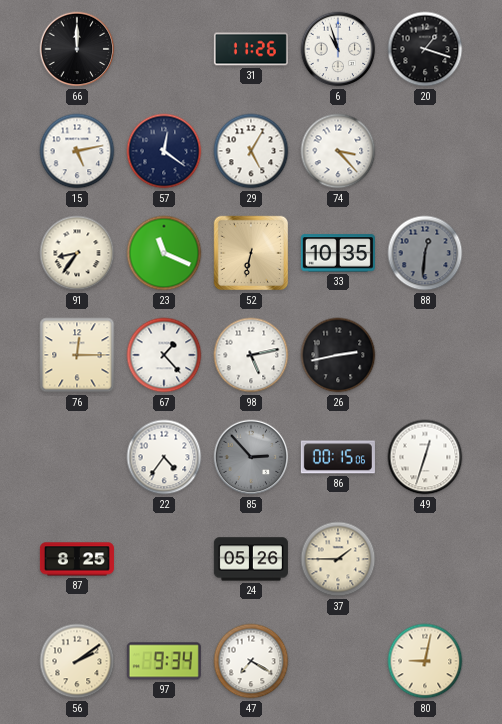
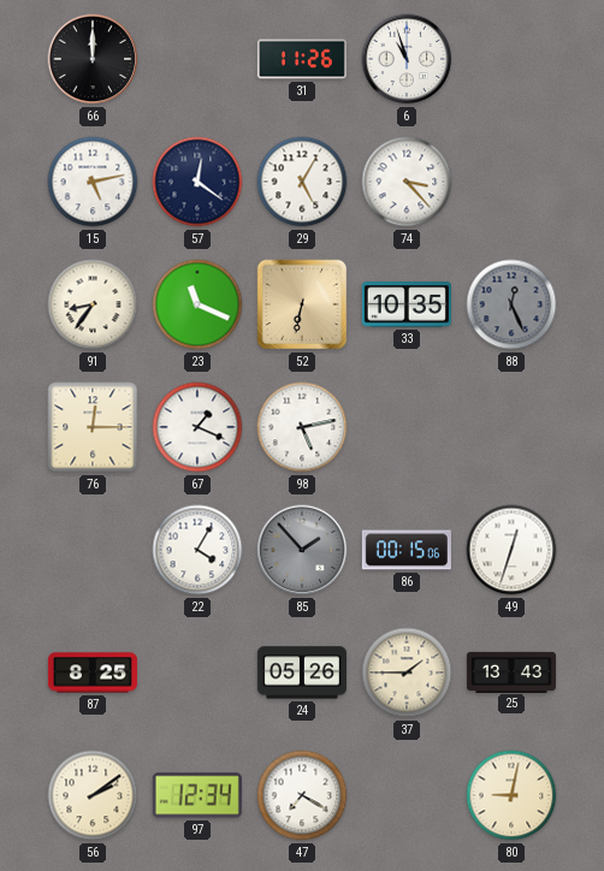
20: 1:18 -> none
88: 12:31 -> 12:26
67: 1:23 -> 1:19
26: 2:43 -> none
22: 4:36 -> 4:05
85: 2:53 -> 1:53
25: none -> 13:43
97: 9:34 -> 12:34
